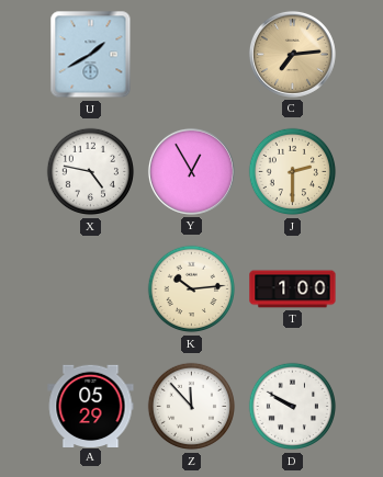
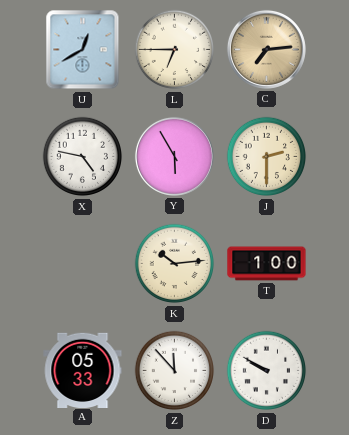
U: 1:40 -> 12:40
L: none -> 6:45
Y: 12:55 -> 5:55
A: 05:29 -> 05:33
